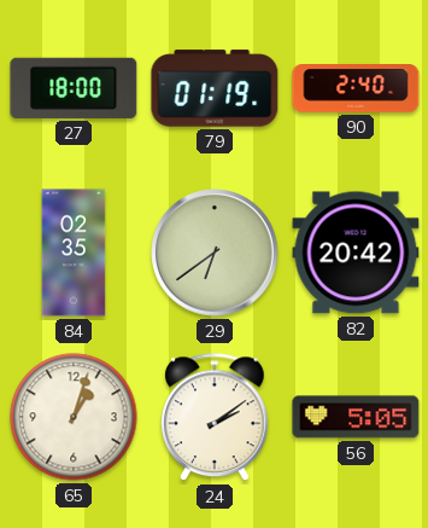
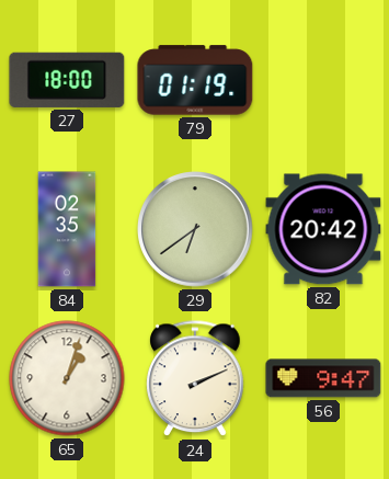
90: 2:40 -> none
24: 2:09 -> 2:11
56: 5:05 -> 9:47
